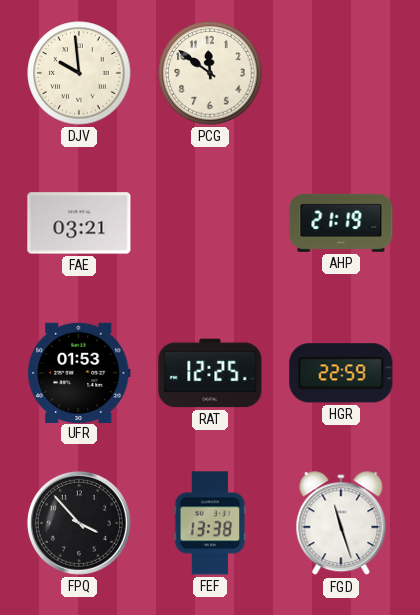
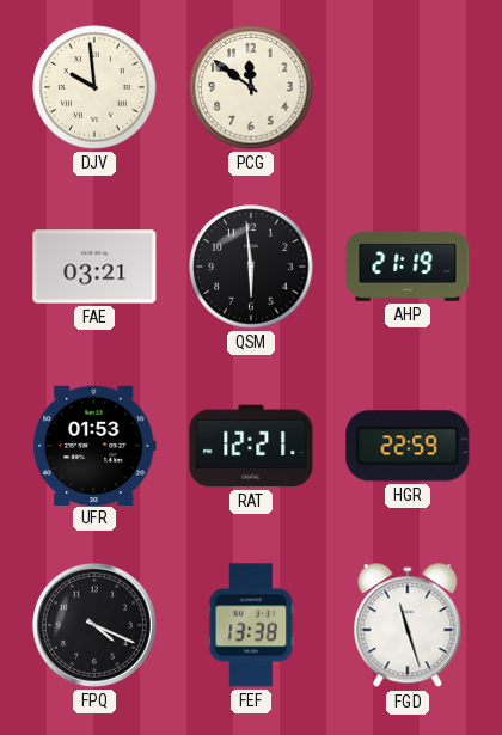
QSM: none -> 5:59
RAT: 12:25 -> 12:21
FPQ: 3:53 -> 4:19
